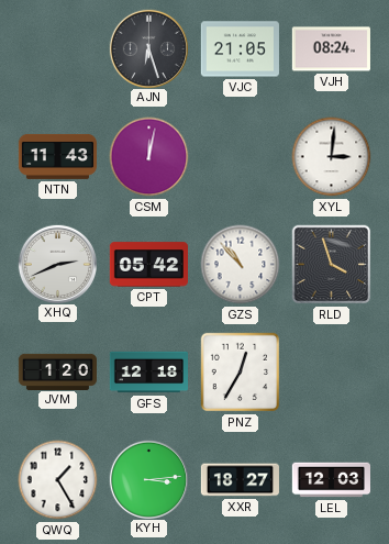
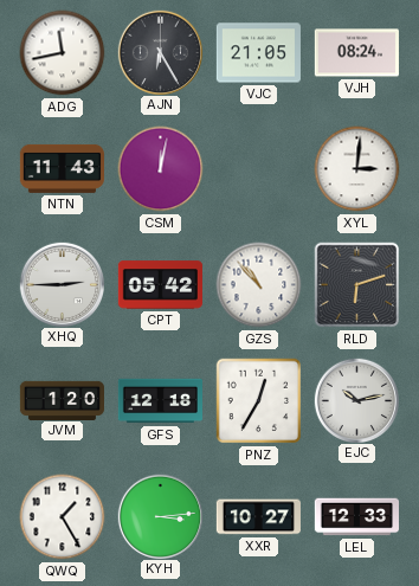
ADG: none -> 11:43
AJN: 6:27 -> 6:25
XHQ: 2:41 -> 2:45
RLD: 3:57 -> 6:12
EJC: none -> 10:13
XXR: 18:27 -> 10:27
LEL: 12:03 -> 12:33
